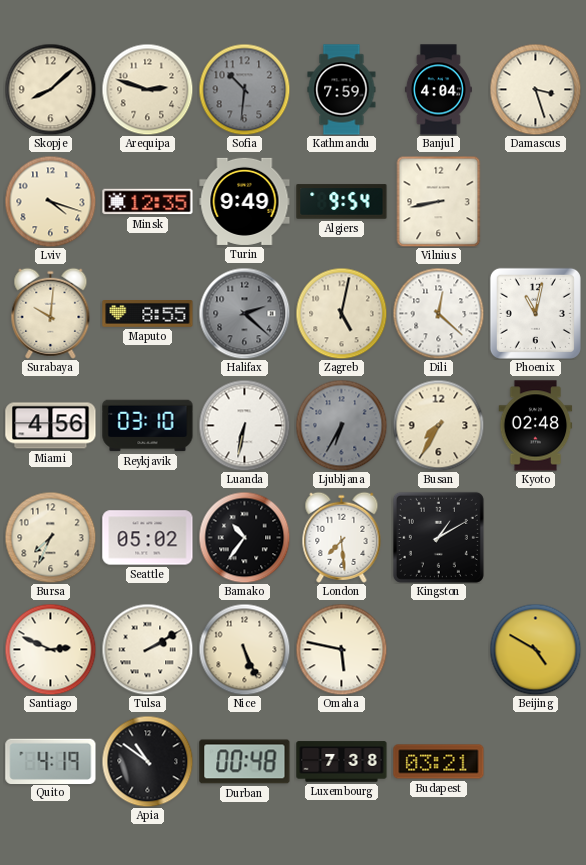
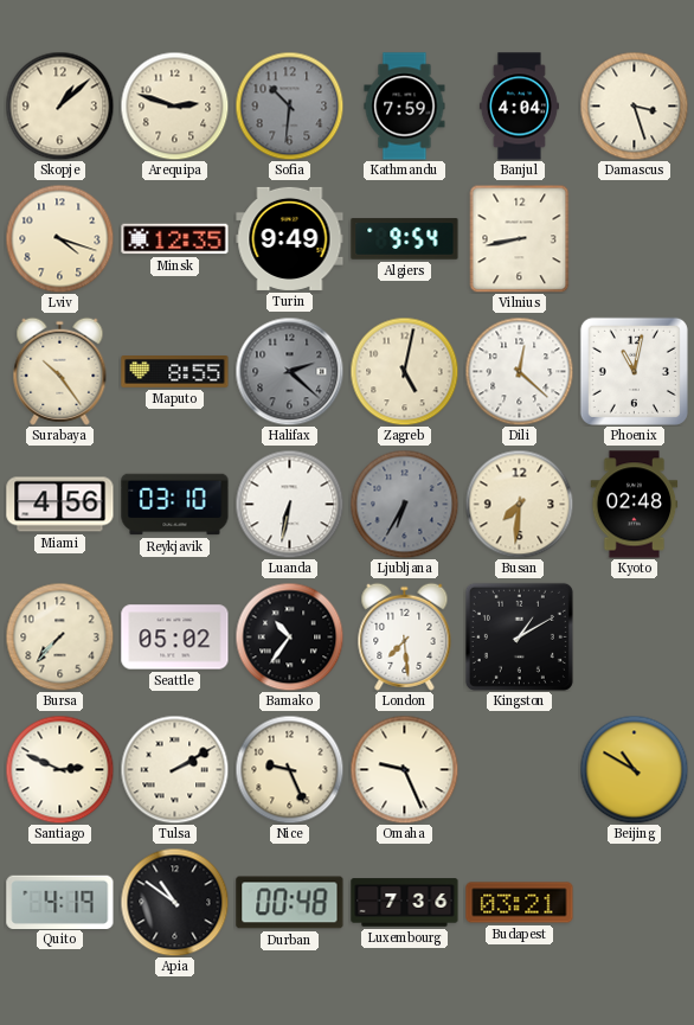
Skopje: 8:08 -> 1:08
Surabaya: 10:01 -> 10:24
Busan: 7:35 -> 7:31
Bursa: 7:34 -> 7:37
Nice: 5:26 -> 9:26
Omaha: 5:47 -> 9:26
Beijing: 4:50 -> 10:50
Luxembourg: 7:38 -> 7:36
